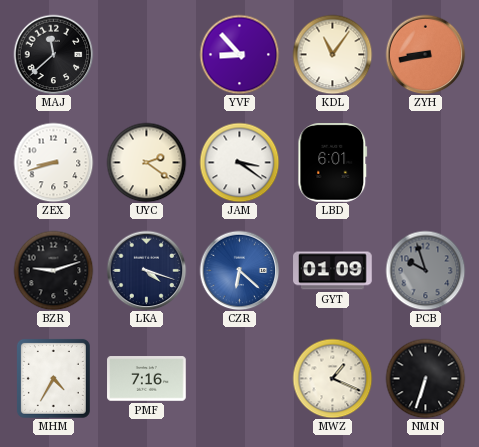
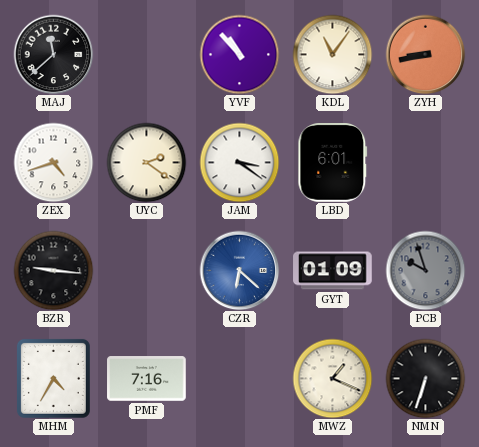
YVF: 8:53 -> 10:53
ZEX: 8:42 -> 4:42
BZR: 9:12 -> 9:16
LKA: 4:18 -> none
